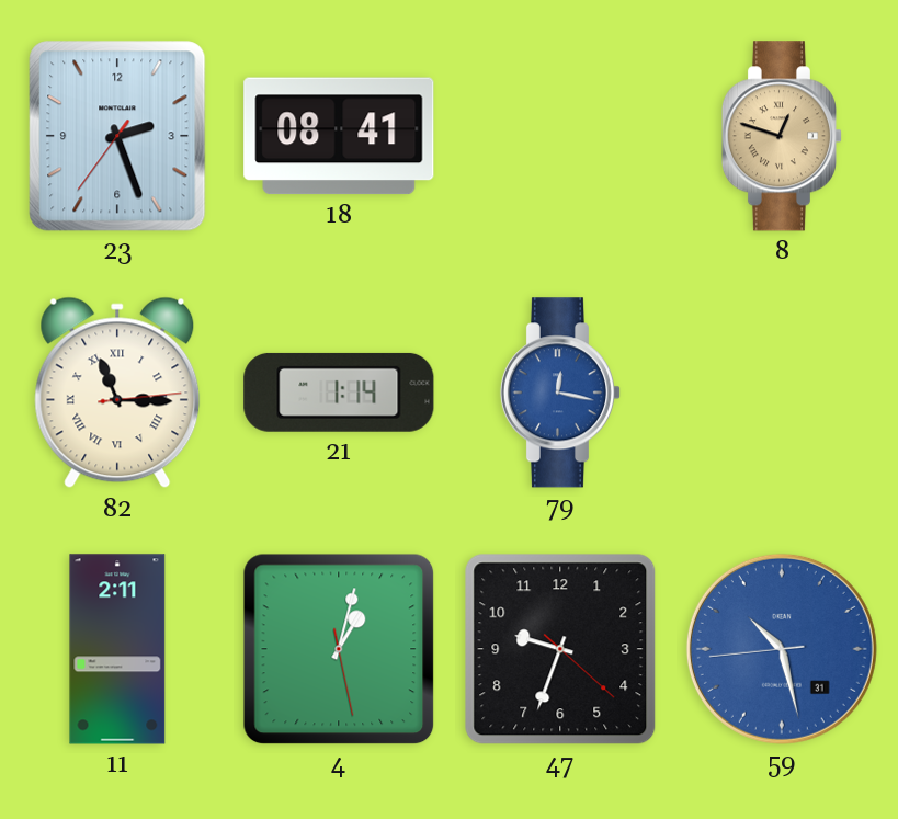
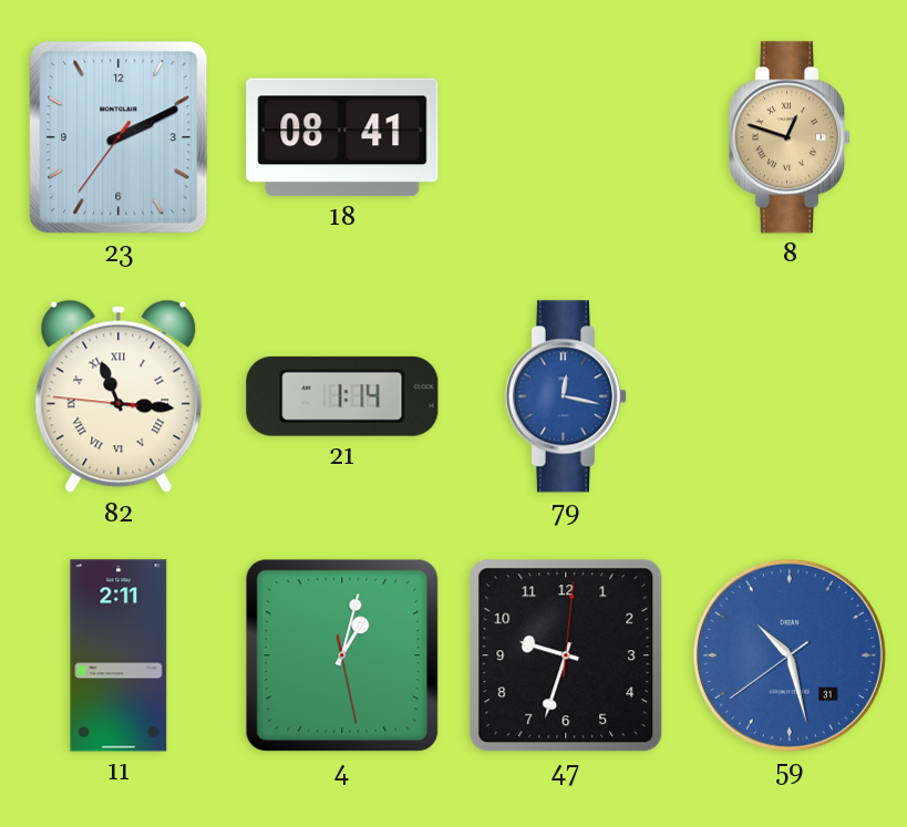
23: 2:26 -> 2:10
82: 11:15:14 -> 11:15:46
47: 9:33:22 -> 9:33:01
59: 10:27:44 -> 10:27:39
